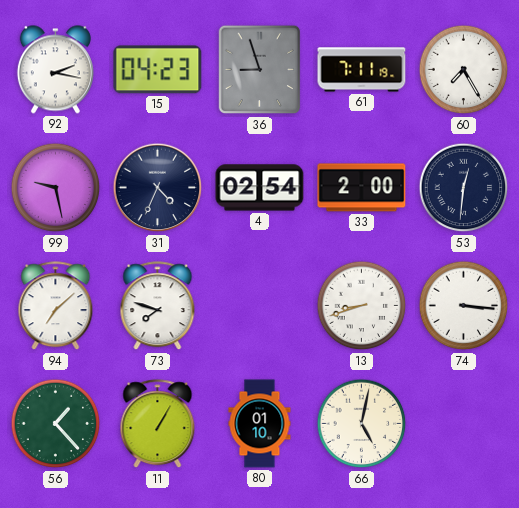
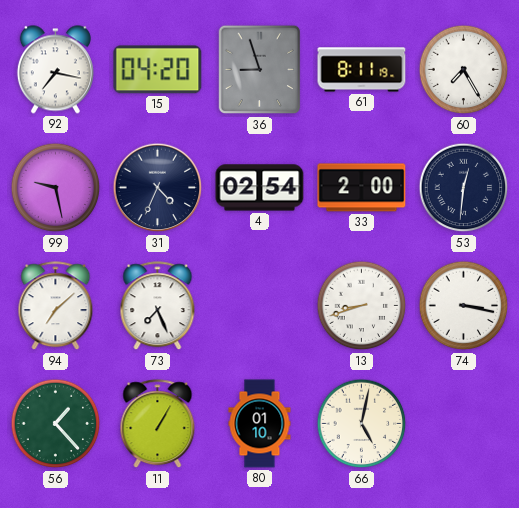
92: 2:17 -> 7:17
15: 04:23 -> 04:20
61: 7:11 -> 8:11
73: 7:48 -> 7:26
74: 3:16 -> 3:17
